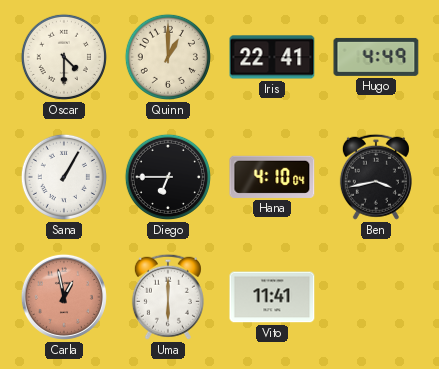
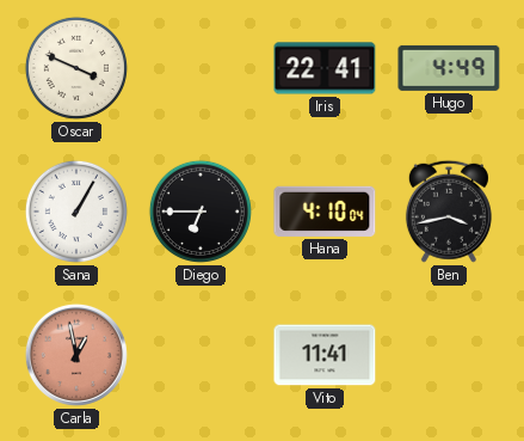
Oscar: 4:30 -> 3:49
Quinn: 1:00 -> none
Uma: 6:00 -> none
